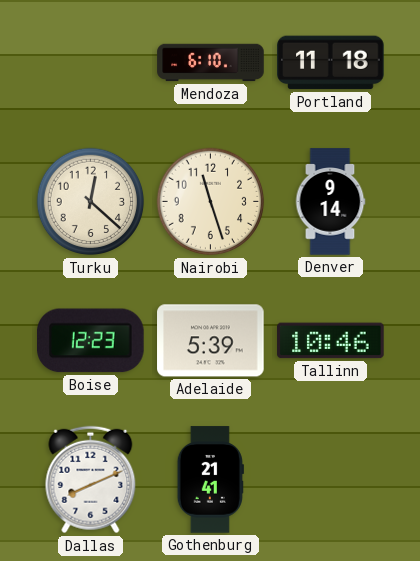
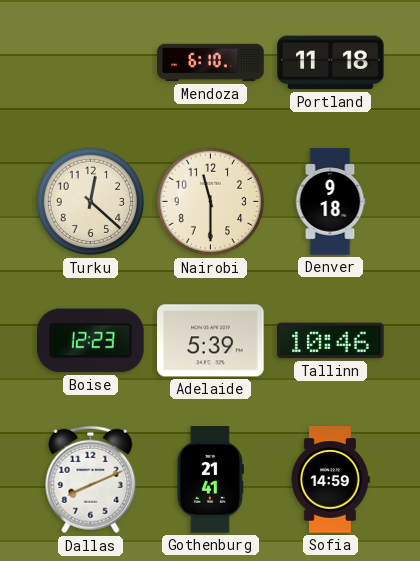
Nairobi: 11:27 -> 11:30
Denver: 9:14 -> 9:18
Sofia: none -> 14:59
